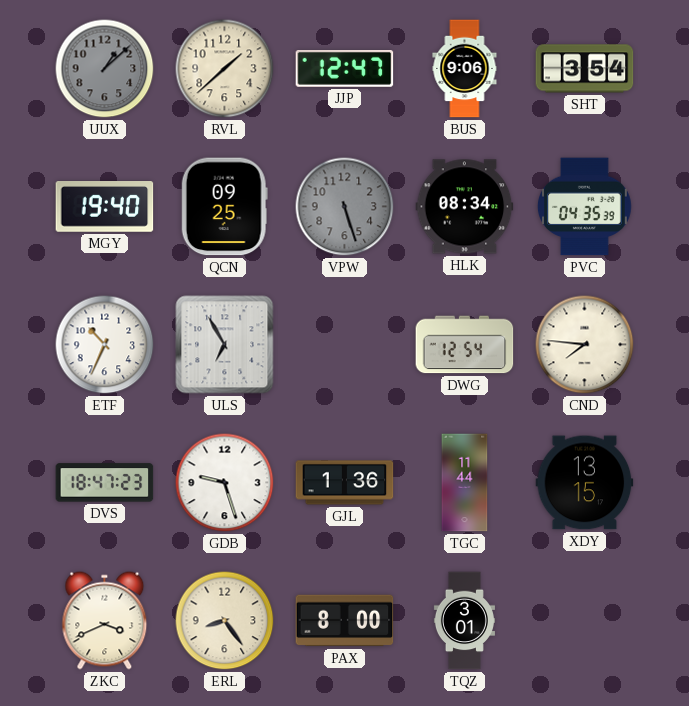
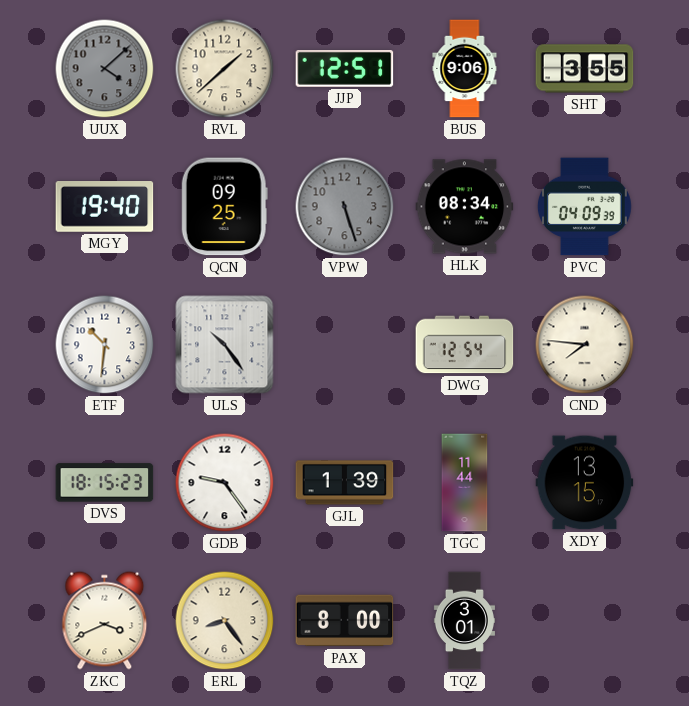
UUX: 1:08 -> 4:08
JJP: 12:47 -> 12:51
SHT: 3:54 -> 3:55
PVC: 04:35 -> 04:09
ETF: 10:34 -> 10:31
ULS: 6:55 -> 10:24
DVS: 18:47 -> 18:15
GDB: 9:27 -> 9:24
GJL: 1:36 -> 1:39
